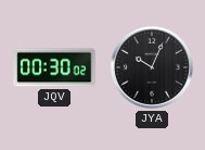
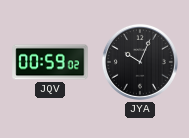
JQV: 00:30 -> 00:59
